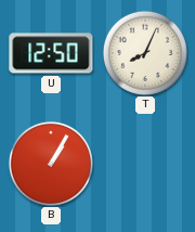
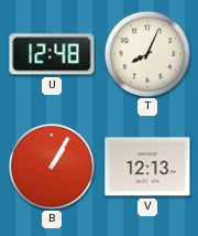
U: 12:50 -> 12:48
V: none -> 12:13
